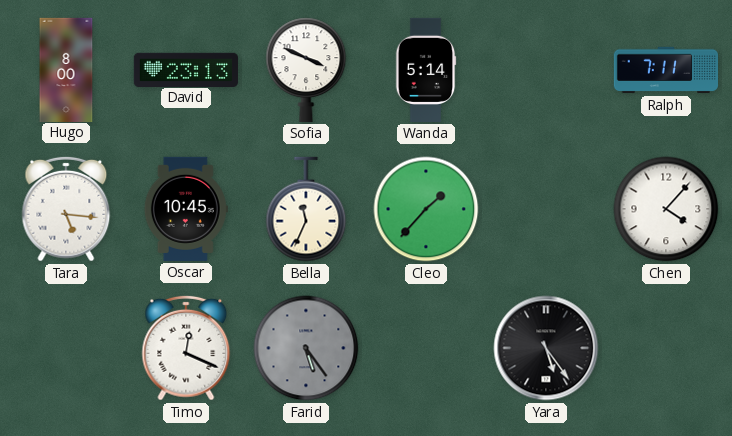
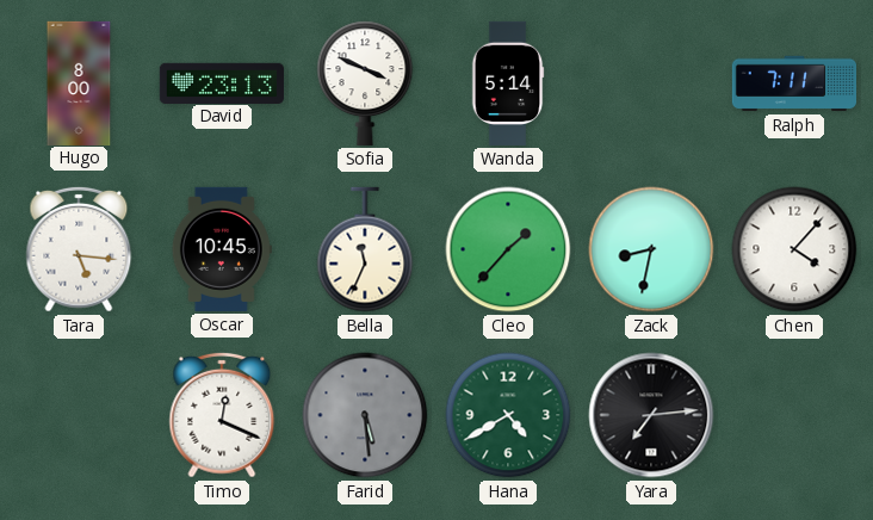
Zack: none -> 8:32
Farid: 5:24 -> 5:29
Hana: none -> 4:40
Yara: 5:24 -> 7:14
